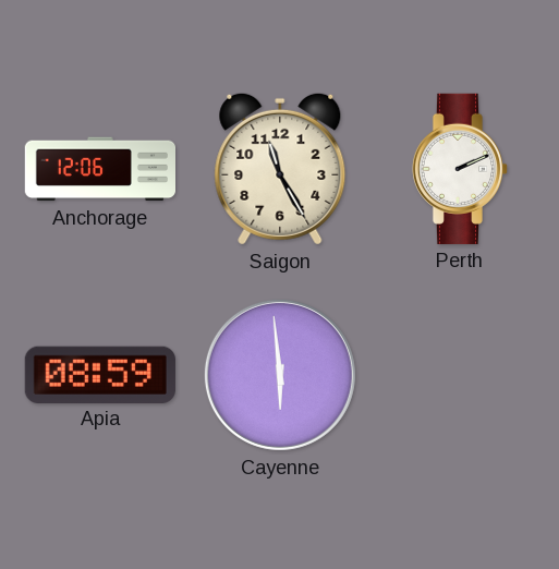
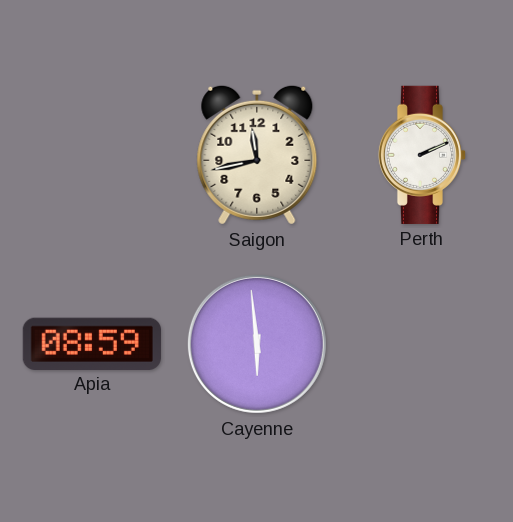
Anchorage: 12:06 -> none
Saigon: 11:25 -> 11:43
